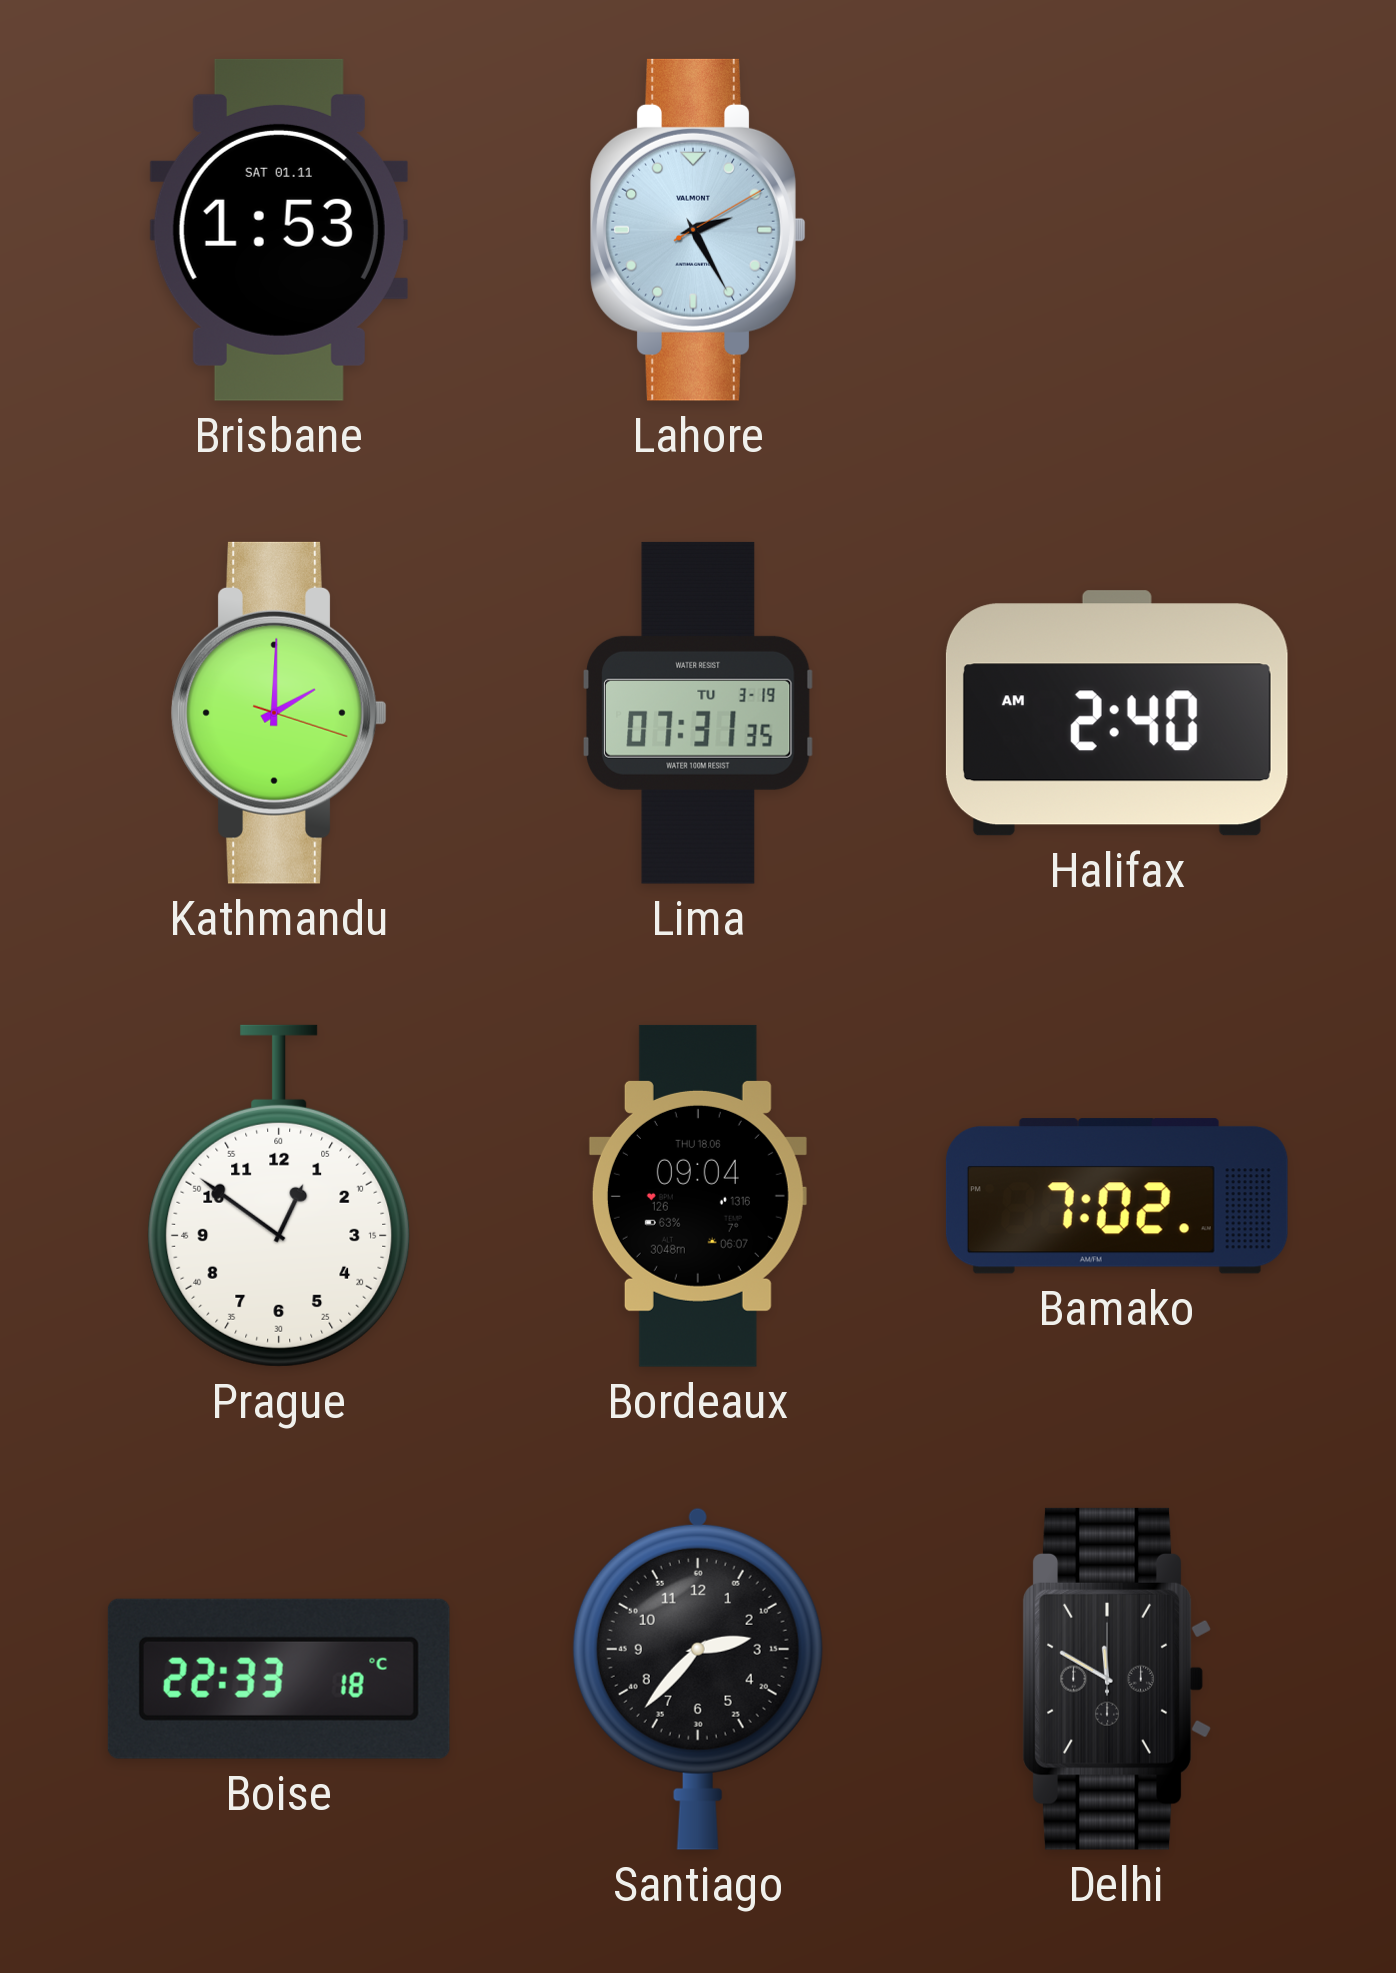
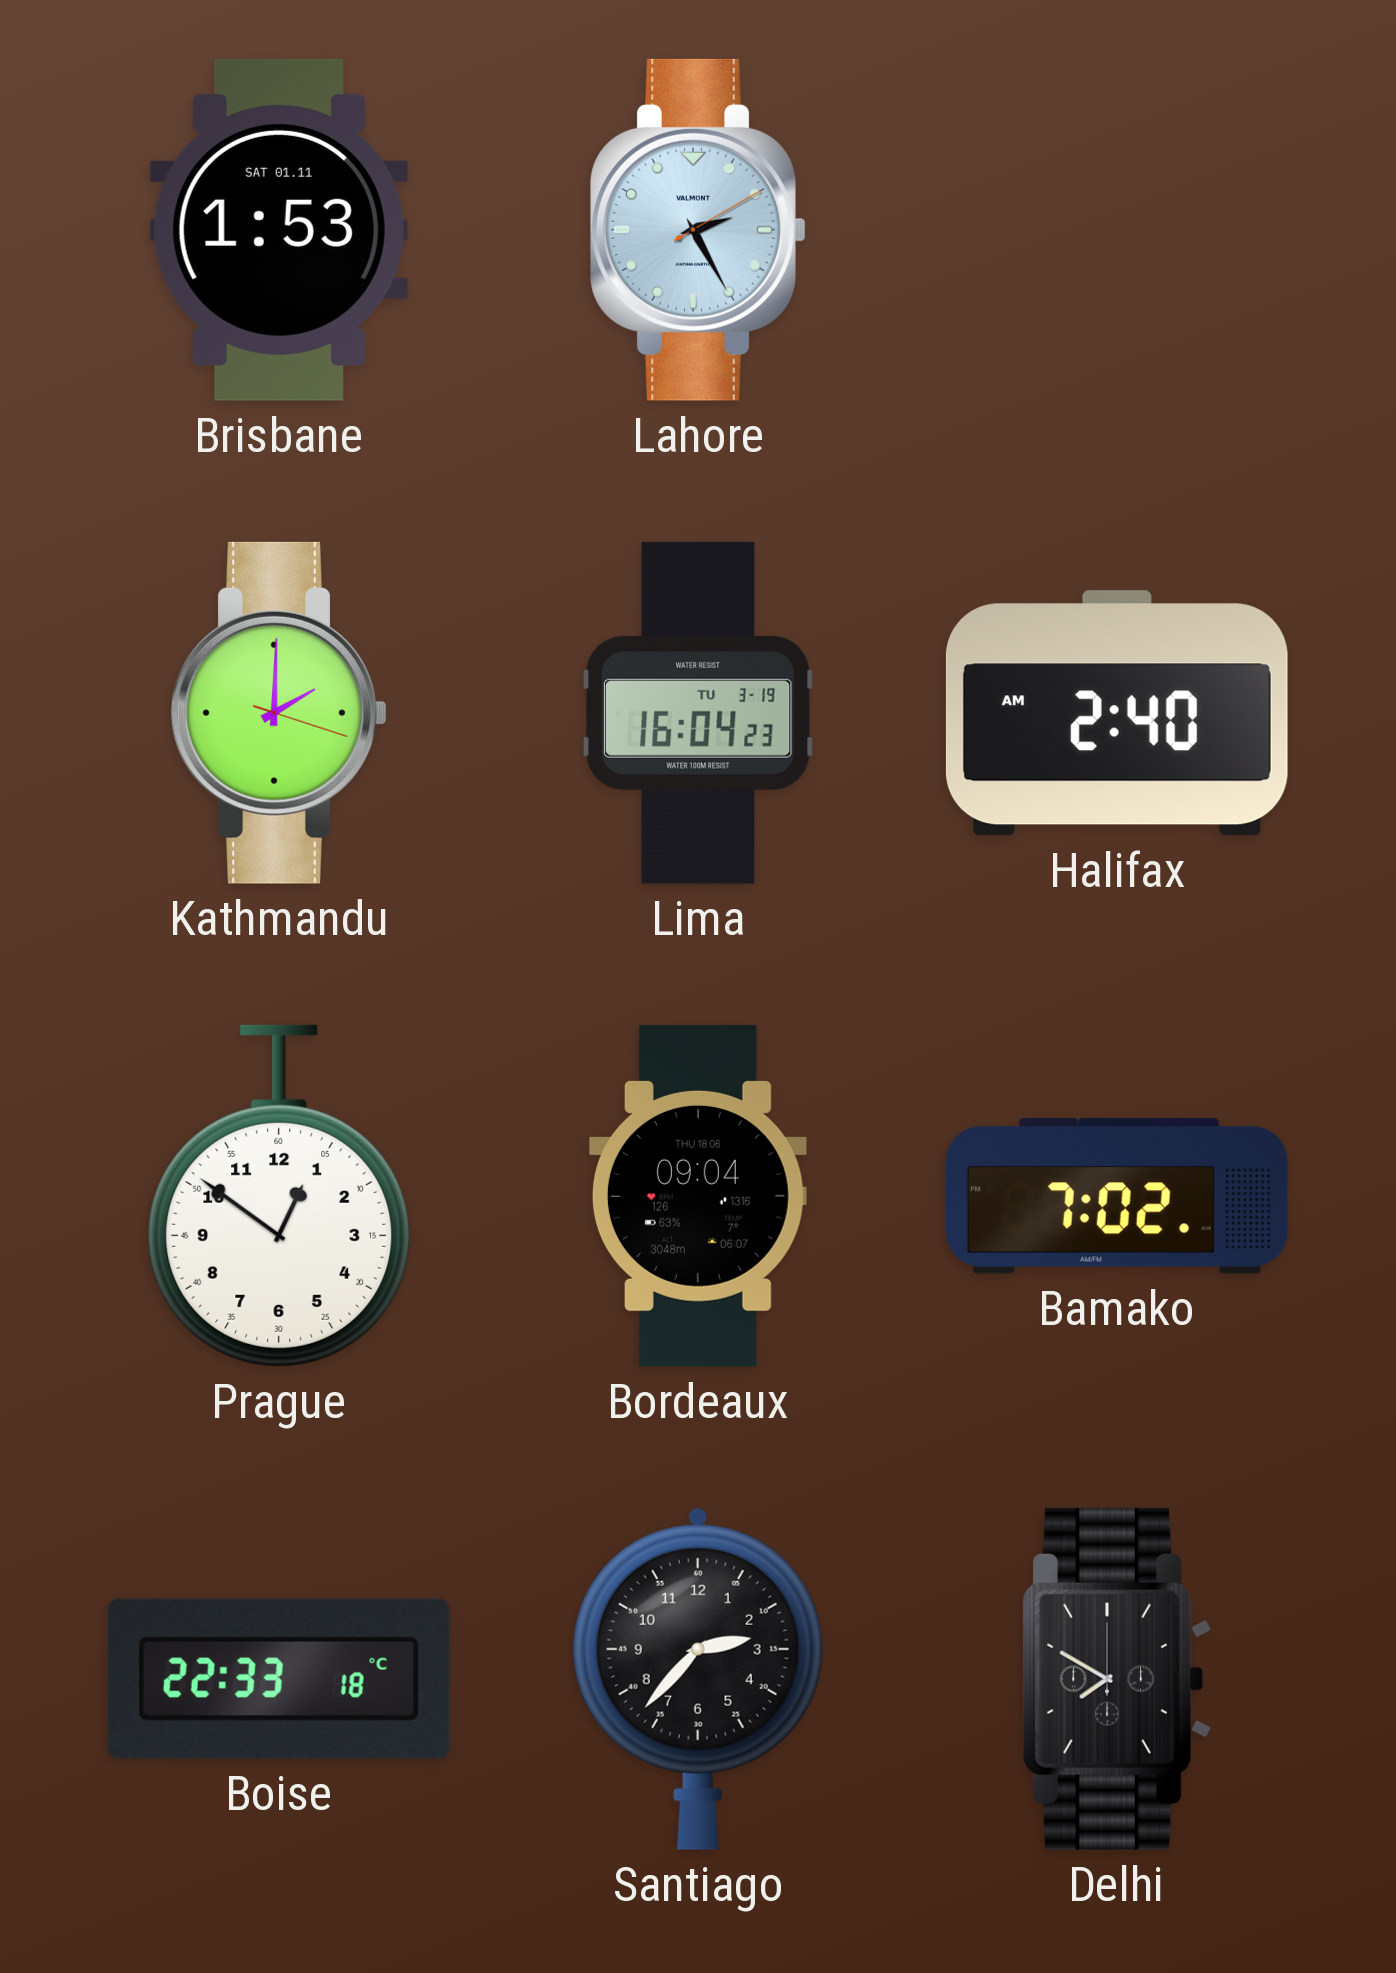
Lima: 07:31 -> 16:04
Delhi: 11:50 -> 7:50
